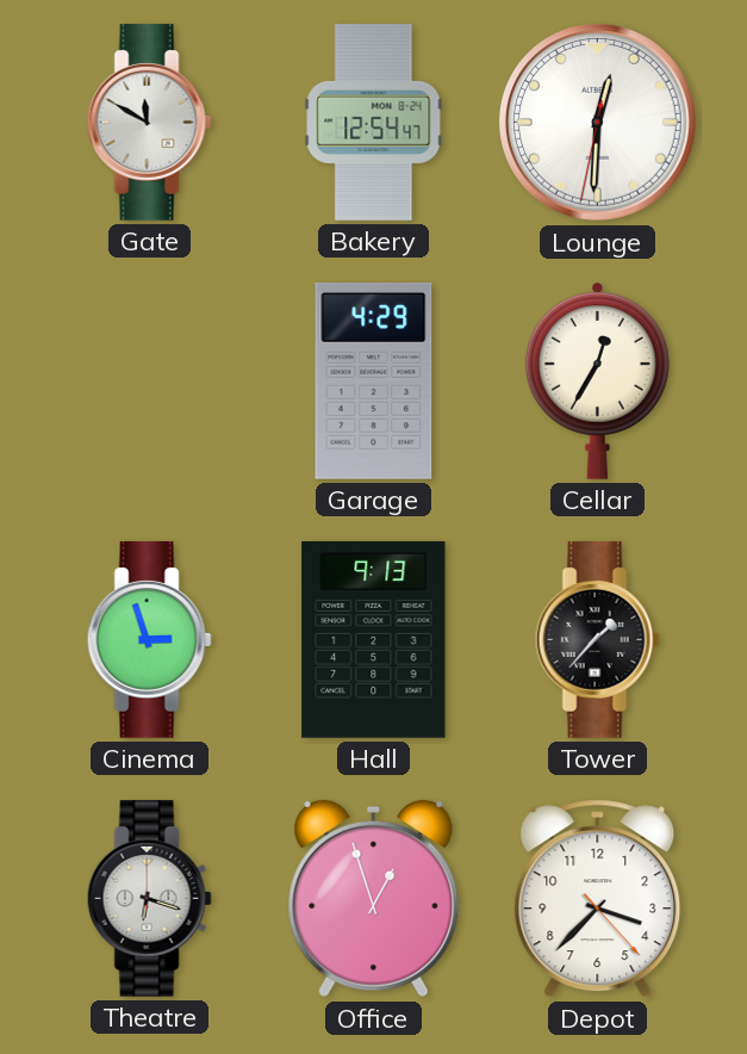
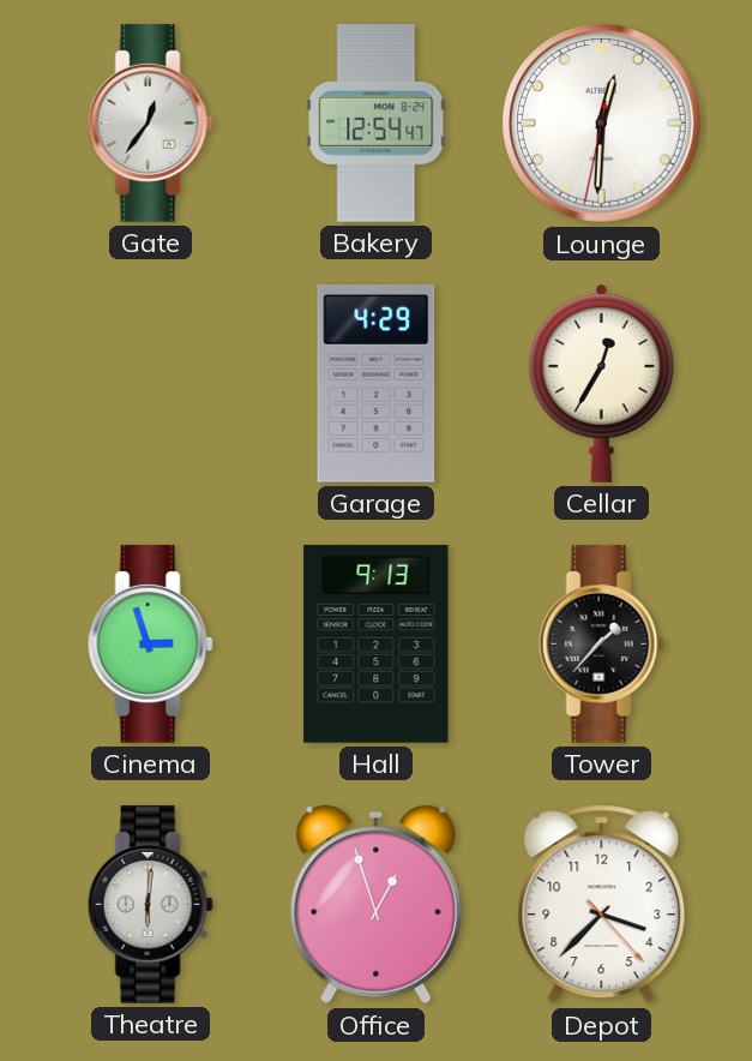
Gate: 11:50 -> 12:36
Theatre: 6:18 -> 6:01
